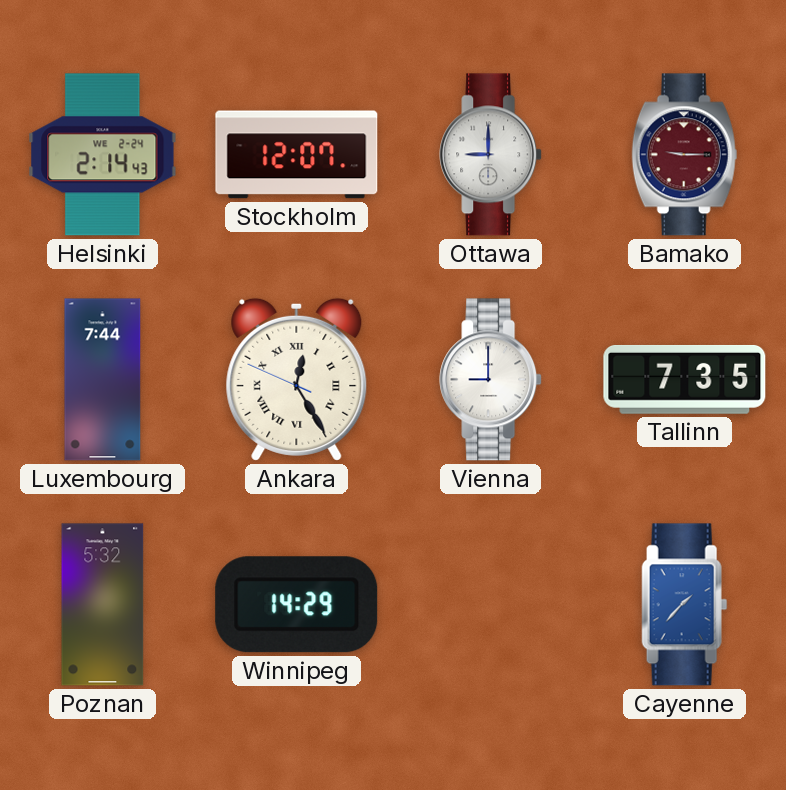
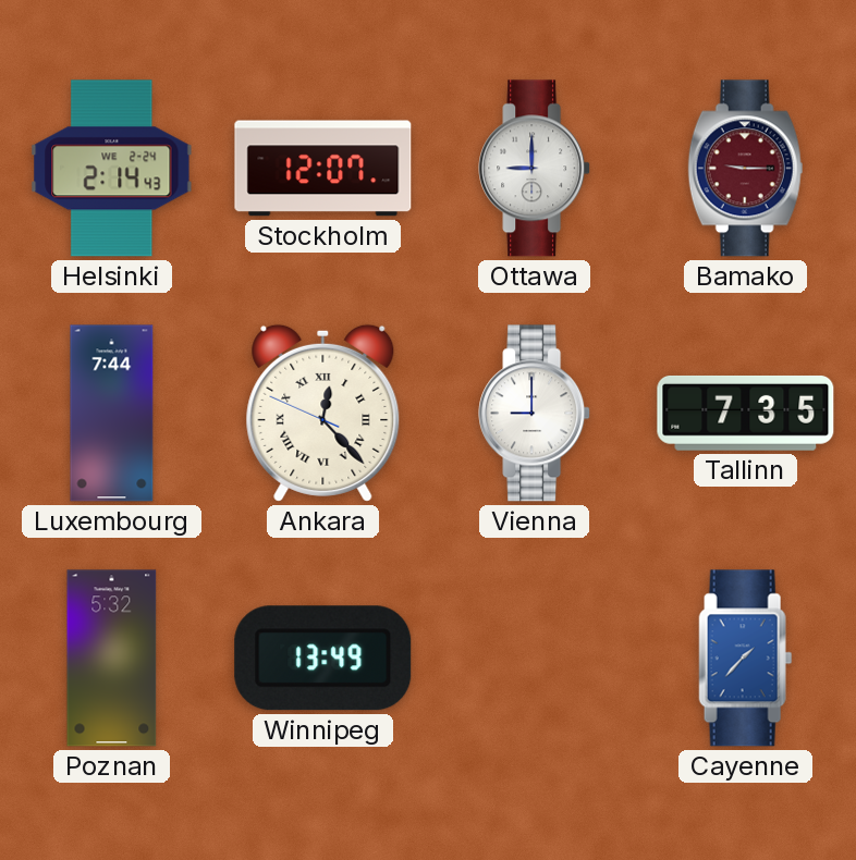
Ankara: 12:24 -> 12:22
Winnipeg: 14:29 -> 13:49
